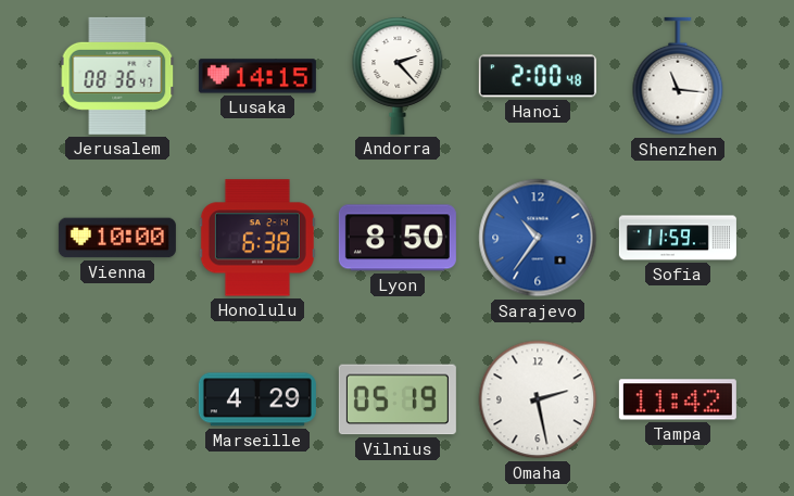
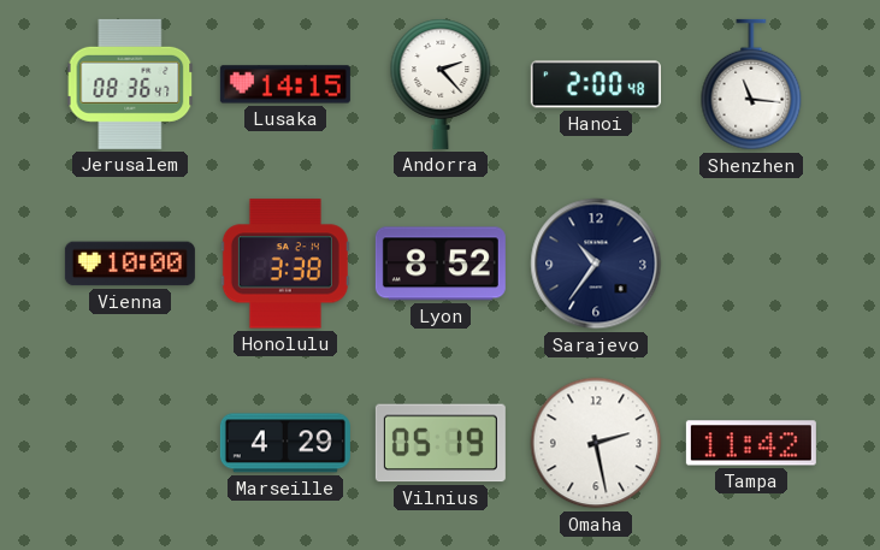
Honolulu: 6:38 -> 3:38
Lyon: 8:50 -> 8:52
Sarajevo dial: blue -> navy
Sofia: 11:59 -> none
